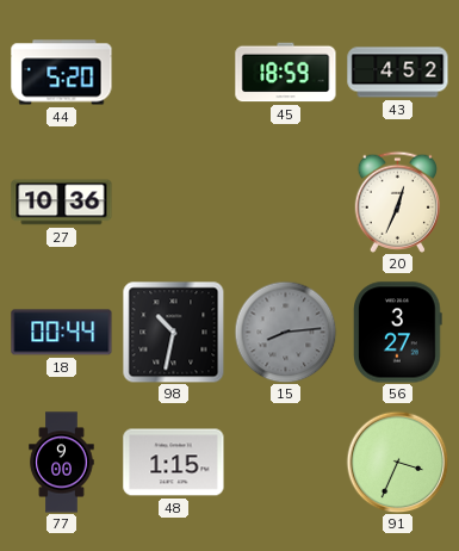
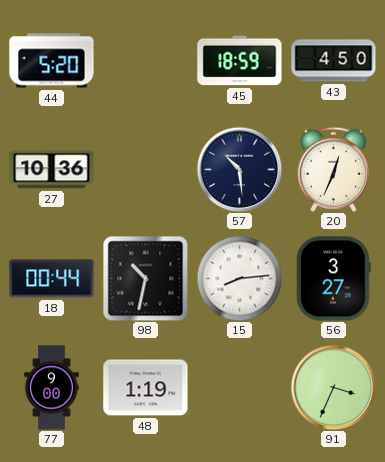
43: 4:52 -> 4:50
57: none -> 10:29
15 dial: grey -> white
48: 1:15 -> 1:19
